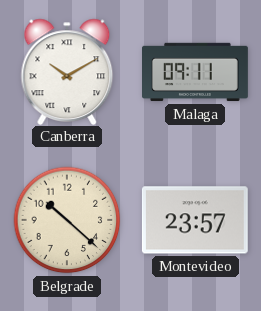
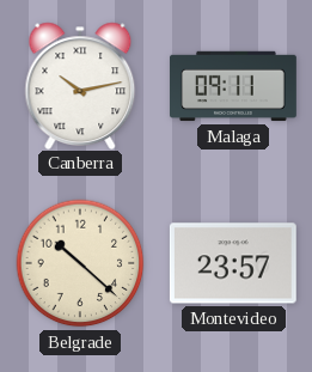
Canberra: 10:10 -> 10:13
